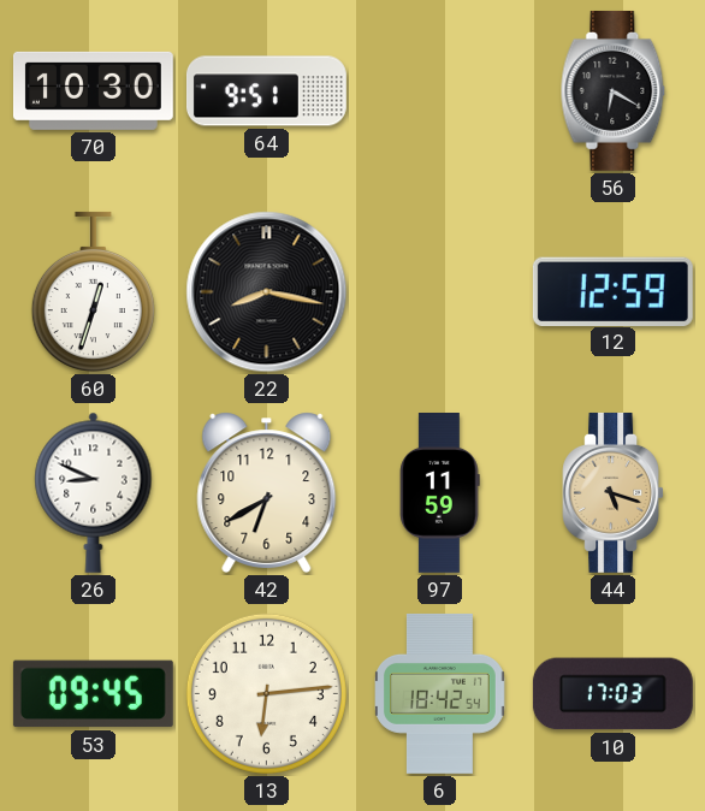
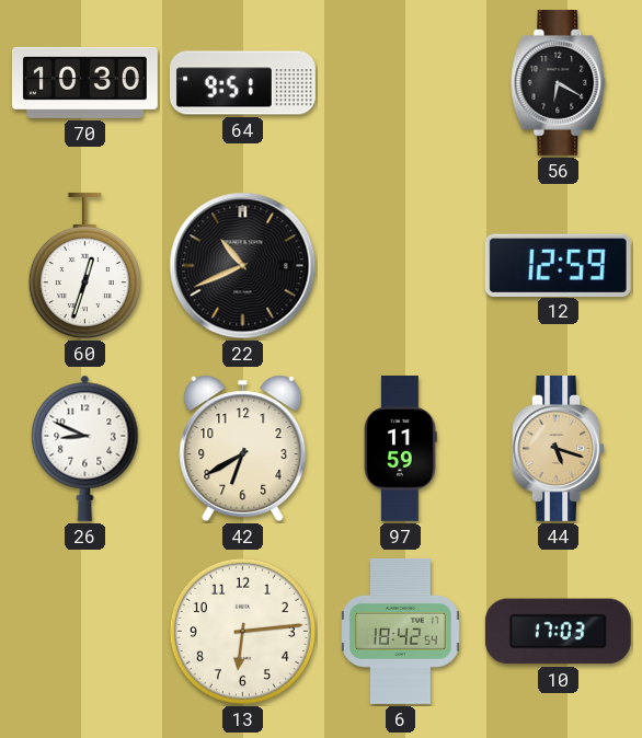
22: 8:17 -> 10:41
53: 09:45 -> none
